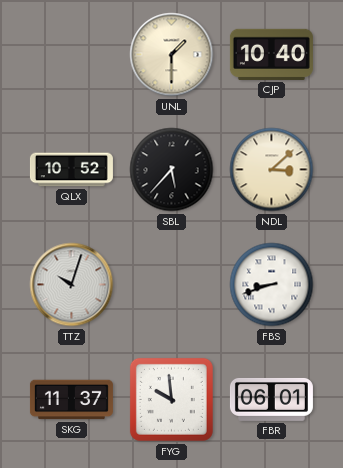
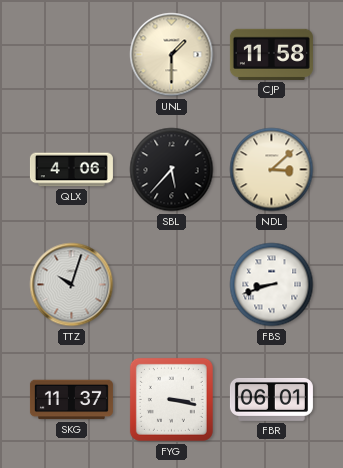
CJP: 10:40 -> 11:58
QLX: 10:52 -> 4:06
FYG: 9:59 -> 3:17
